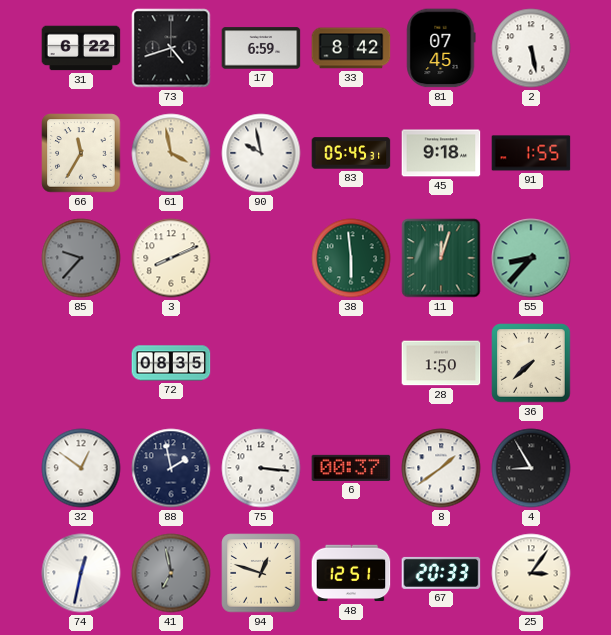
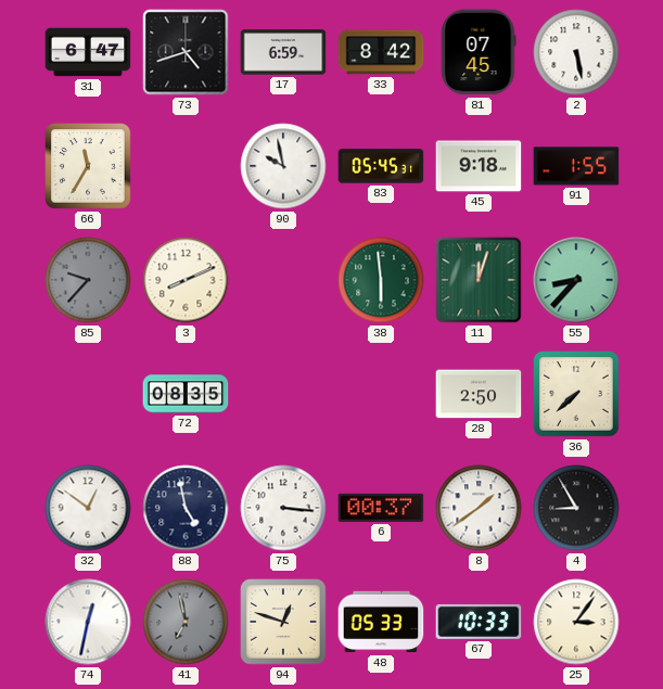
31: 6:22 -> 6:47
61: 3:58 -> none
28: 1:50 -> 2:50
88: 1:58 -> 4:58
48: 12:51 -> 05:33
67: 20:33 -> 10:33
